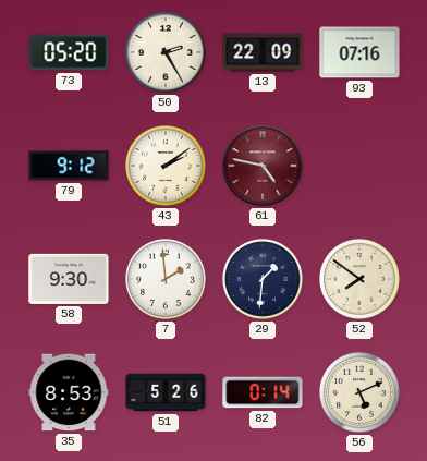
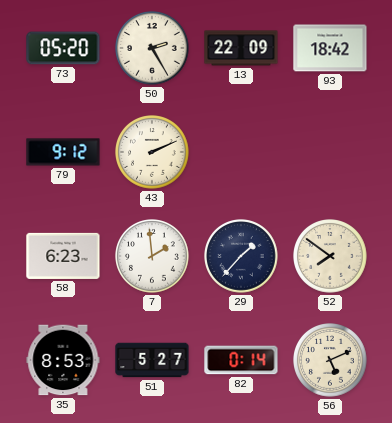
93: 07:16 -> 18:42
43: 2:09 -> 2:11
61: 4:47 -> none
58: 9:30 -> 6:23
29: 1:31 -> 1:37
51: 5:26 -> 5:27
